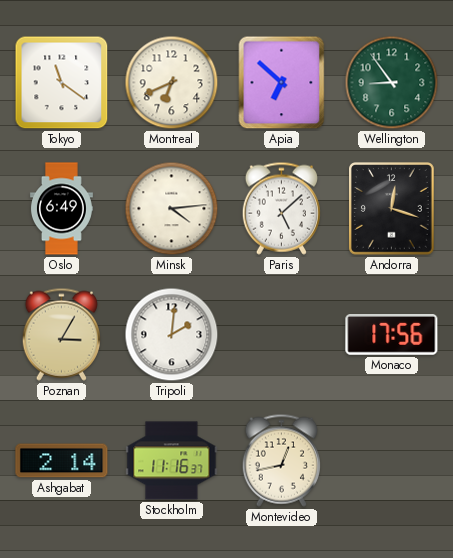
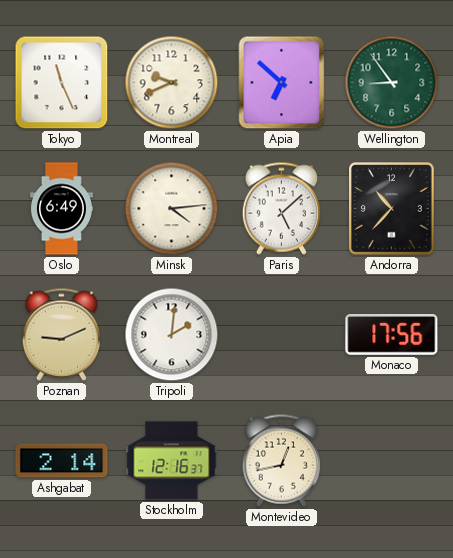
Tokyo: 11:21 -> 11:26
Montreal: 6:41 -> 9:41
Andorra: 12:18 -> 10:37
Poznan: 3:05 -> 9:11
Stockholm: 11:16 -> 12:16
